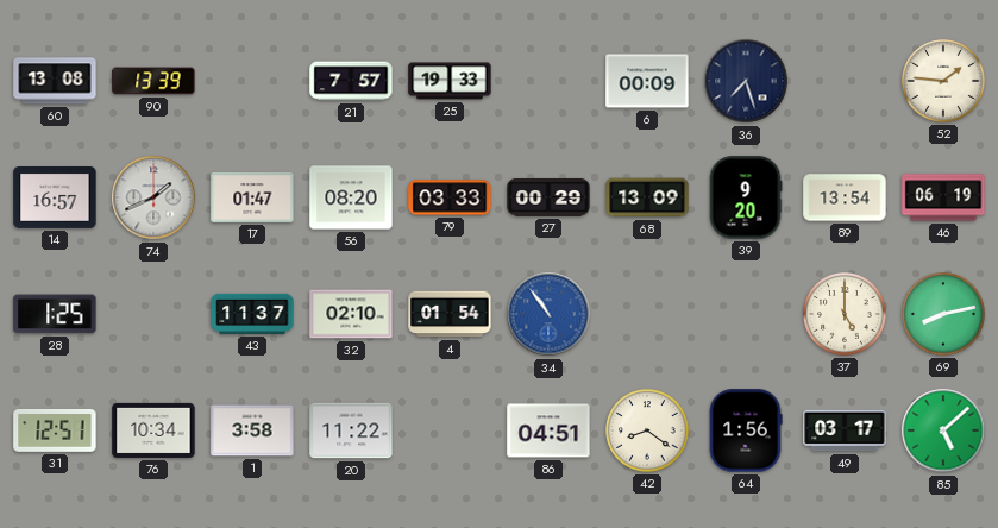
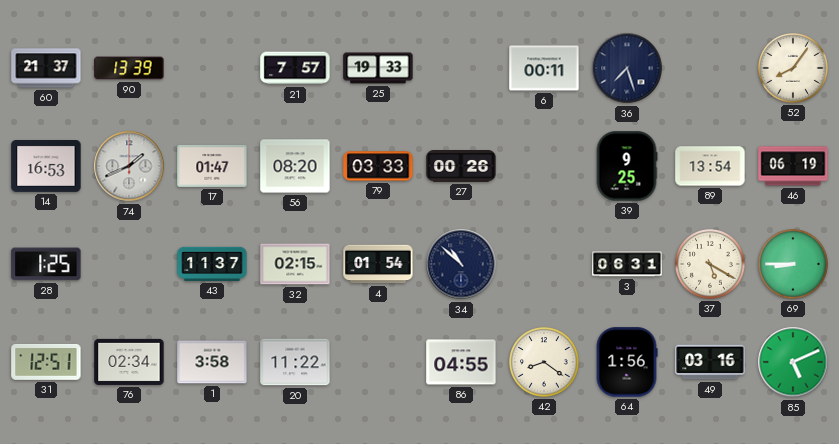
60: 13:08 -> 21:37
6: 00:09 -> 00:11
52: 1:46 -> 8:06
14: 16:57 -> 16:53
27: 00:29 -> 00:26
68: 13:09 -> none
39: 9:20 -> 9:25
32: 02:10 -> 02:15
34: 10:54 -> 10:52
34 dial: blue -> navy
3: none -> 06:31
37: 5:00 -> 5:20
69: 8:13 -> 8:45
76: 10:34 -> 02:34
86: 04:51 -> 04:55
49: 03:17 -> 03:16
85: 5:08 -> 5:11
